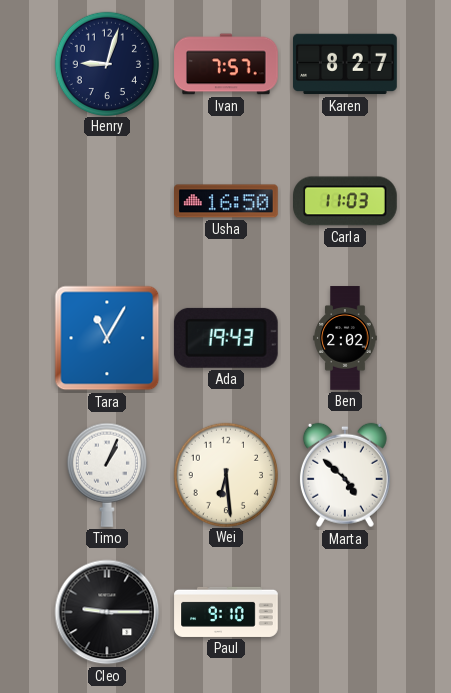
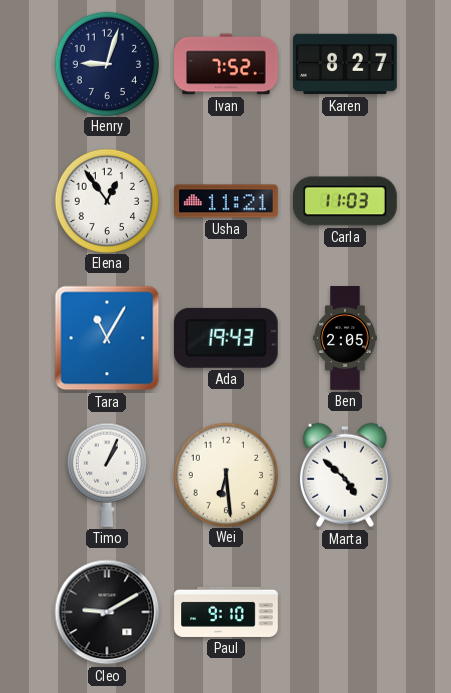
Ivan: 7:57 -> 7:52
Elena: none -> 12:54
Usha: 16:50 -> 11:21
Ben: 2:02 -> 2:05
Cleo: 9:15 -> 9:10
